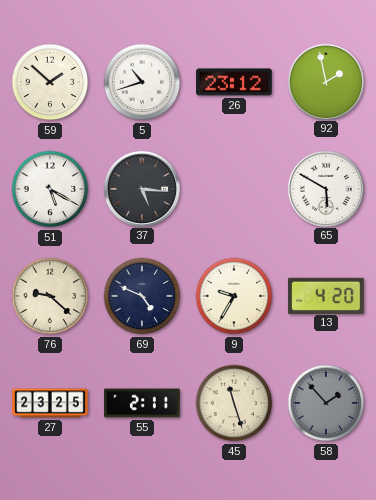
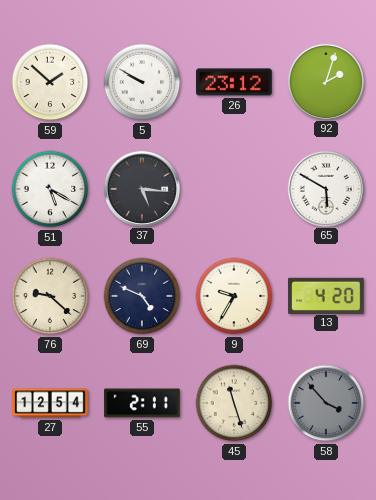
5: 10:42 -> 9:50
92: 1:58 -> 2:03
27: 23:25 -> 12:54
58: 1:53 -> 3:53
